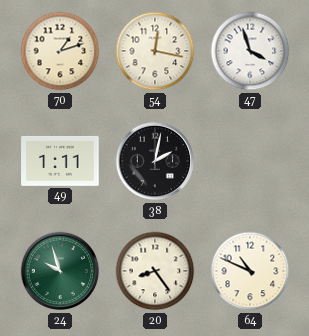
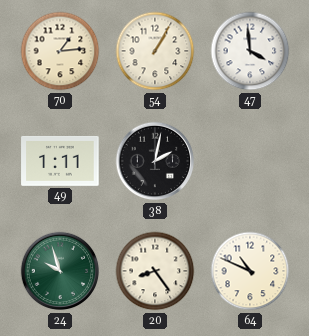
70: 1:12 -> 1:14
54: 12:17 -> 1:05
47: 3:57 -> 3:59
